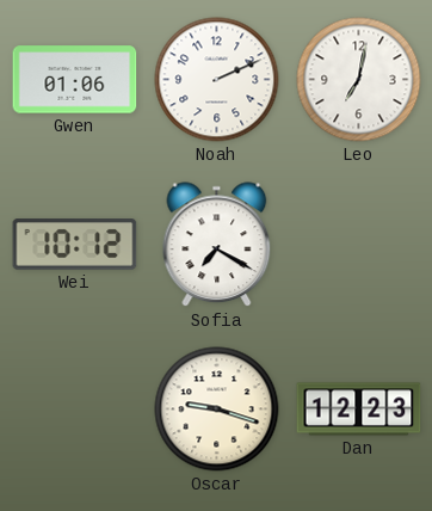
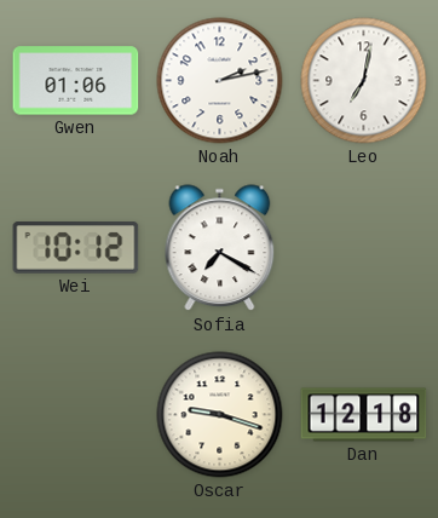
Noah: 2:11 -> 2:13
Dan: 12:23 -> 12:18
